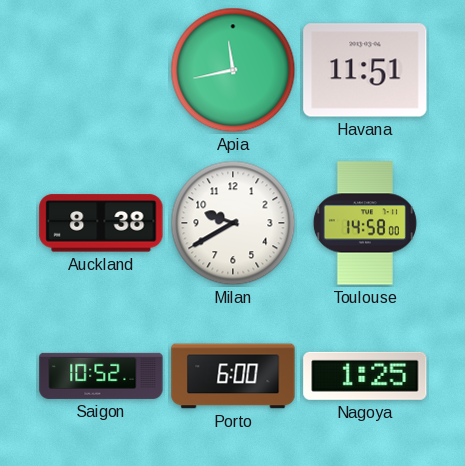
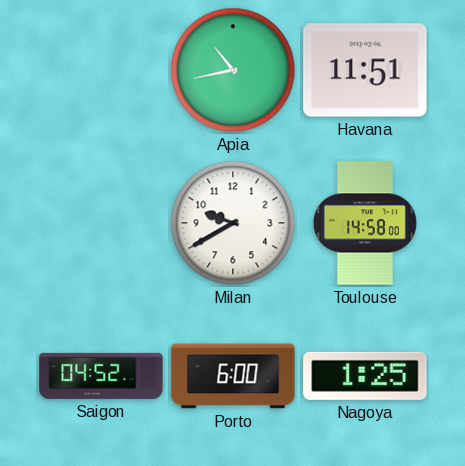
Apia: 11:43 -> 10:43
Auckland: 8:38 -> none
Saigon: 10:52 -> 04:52
